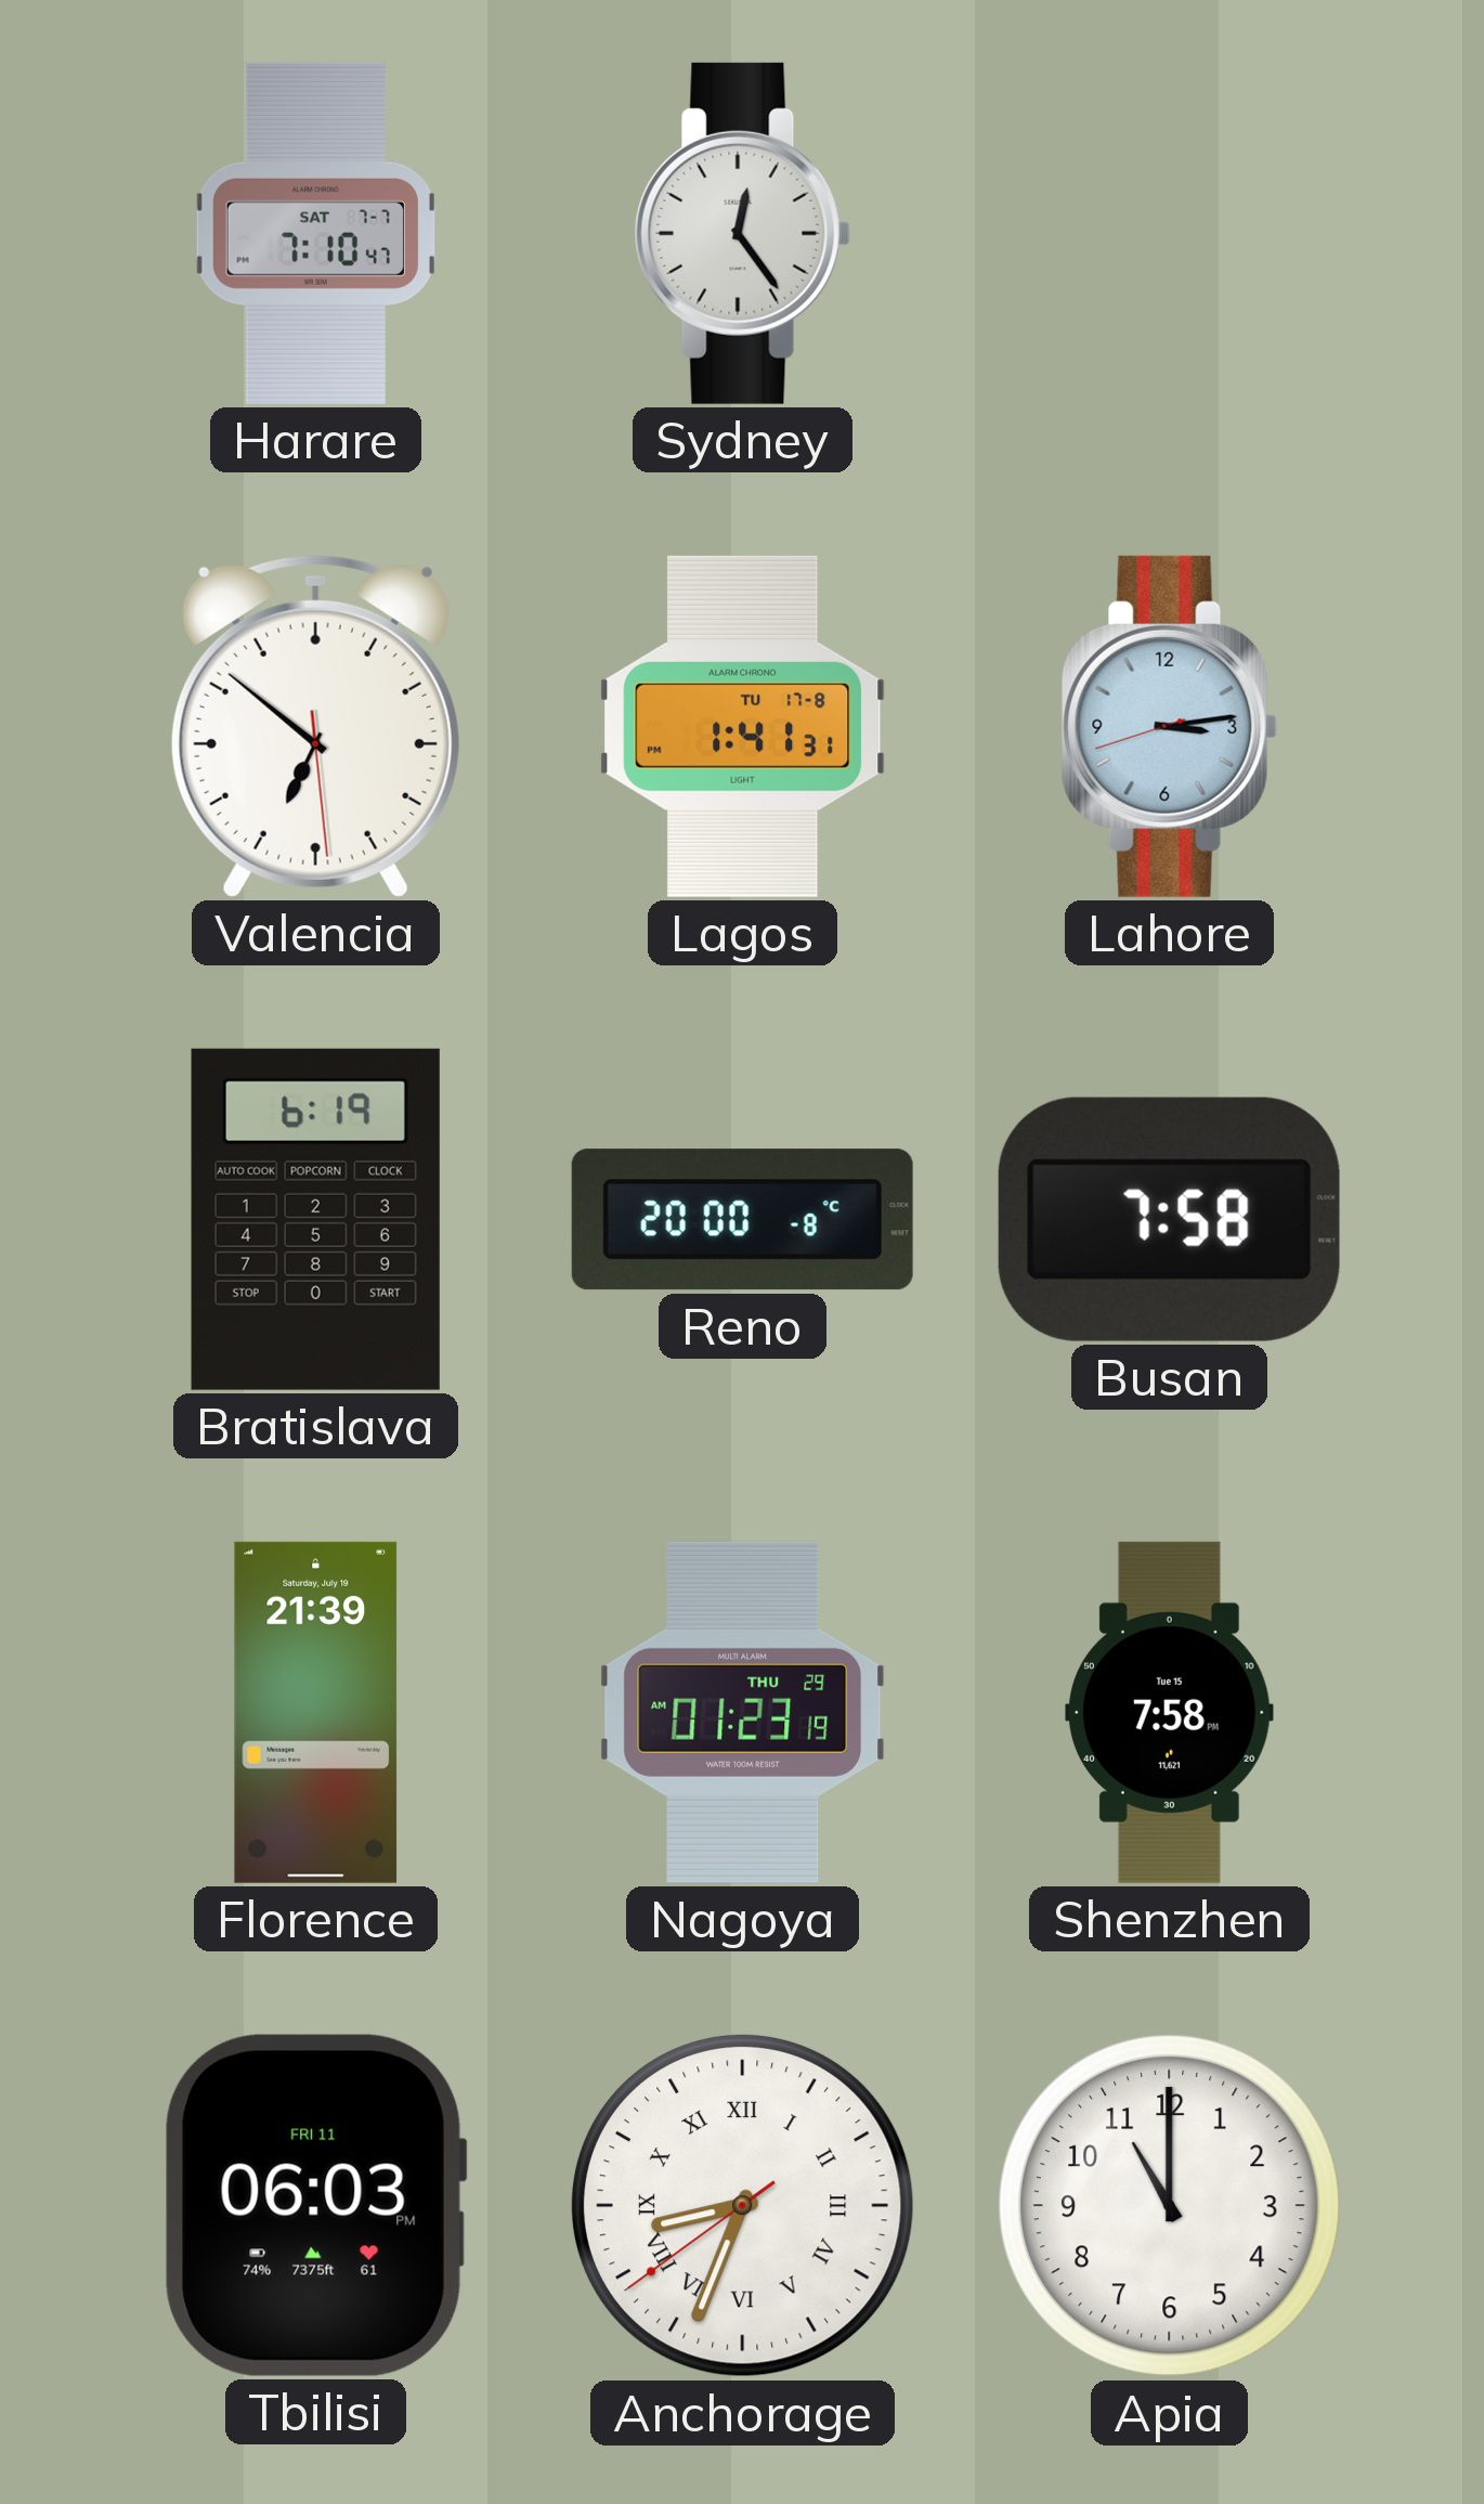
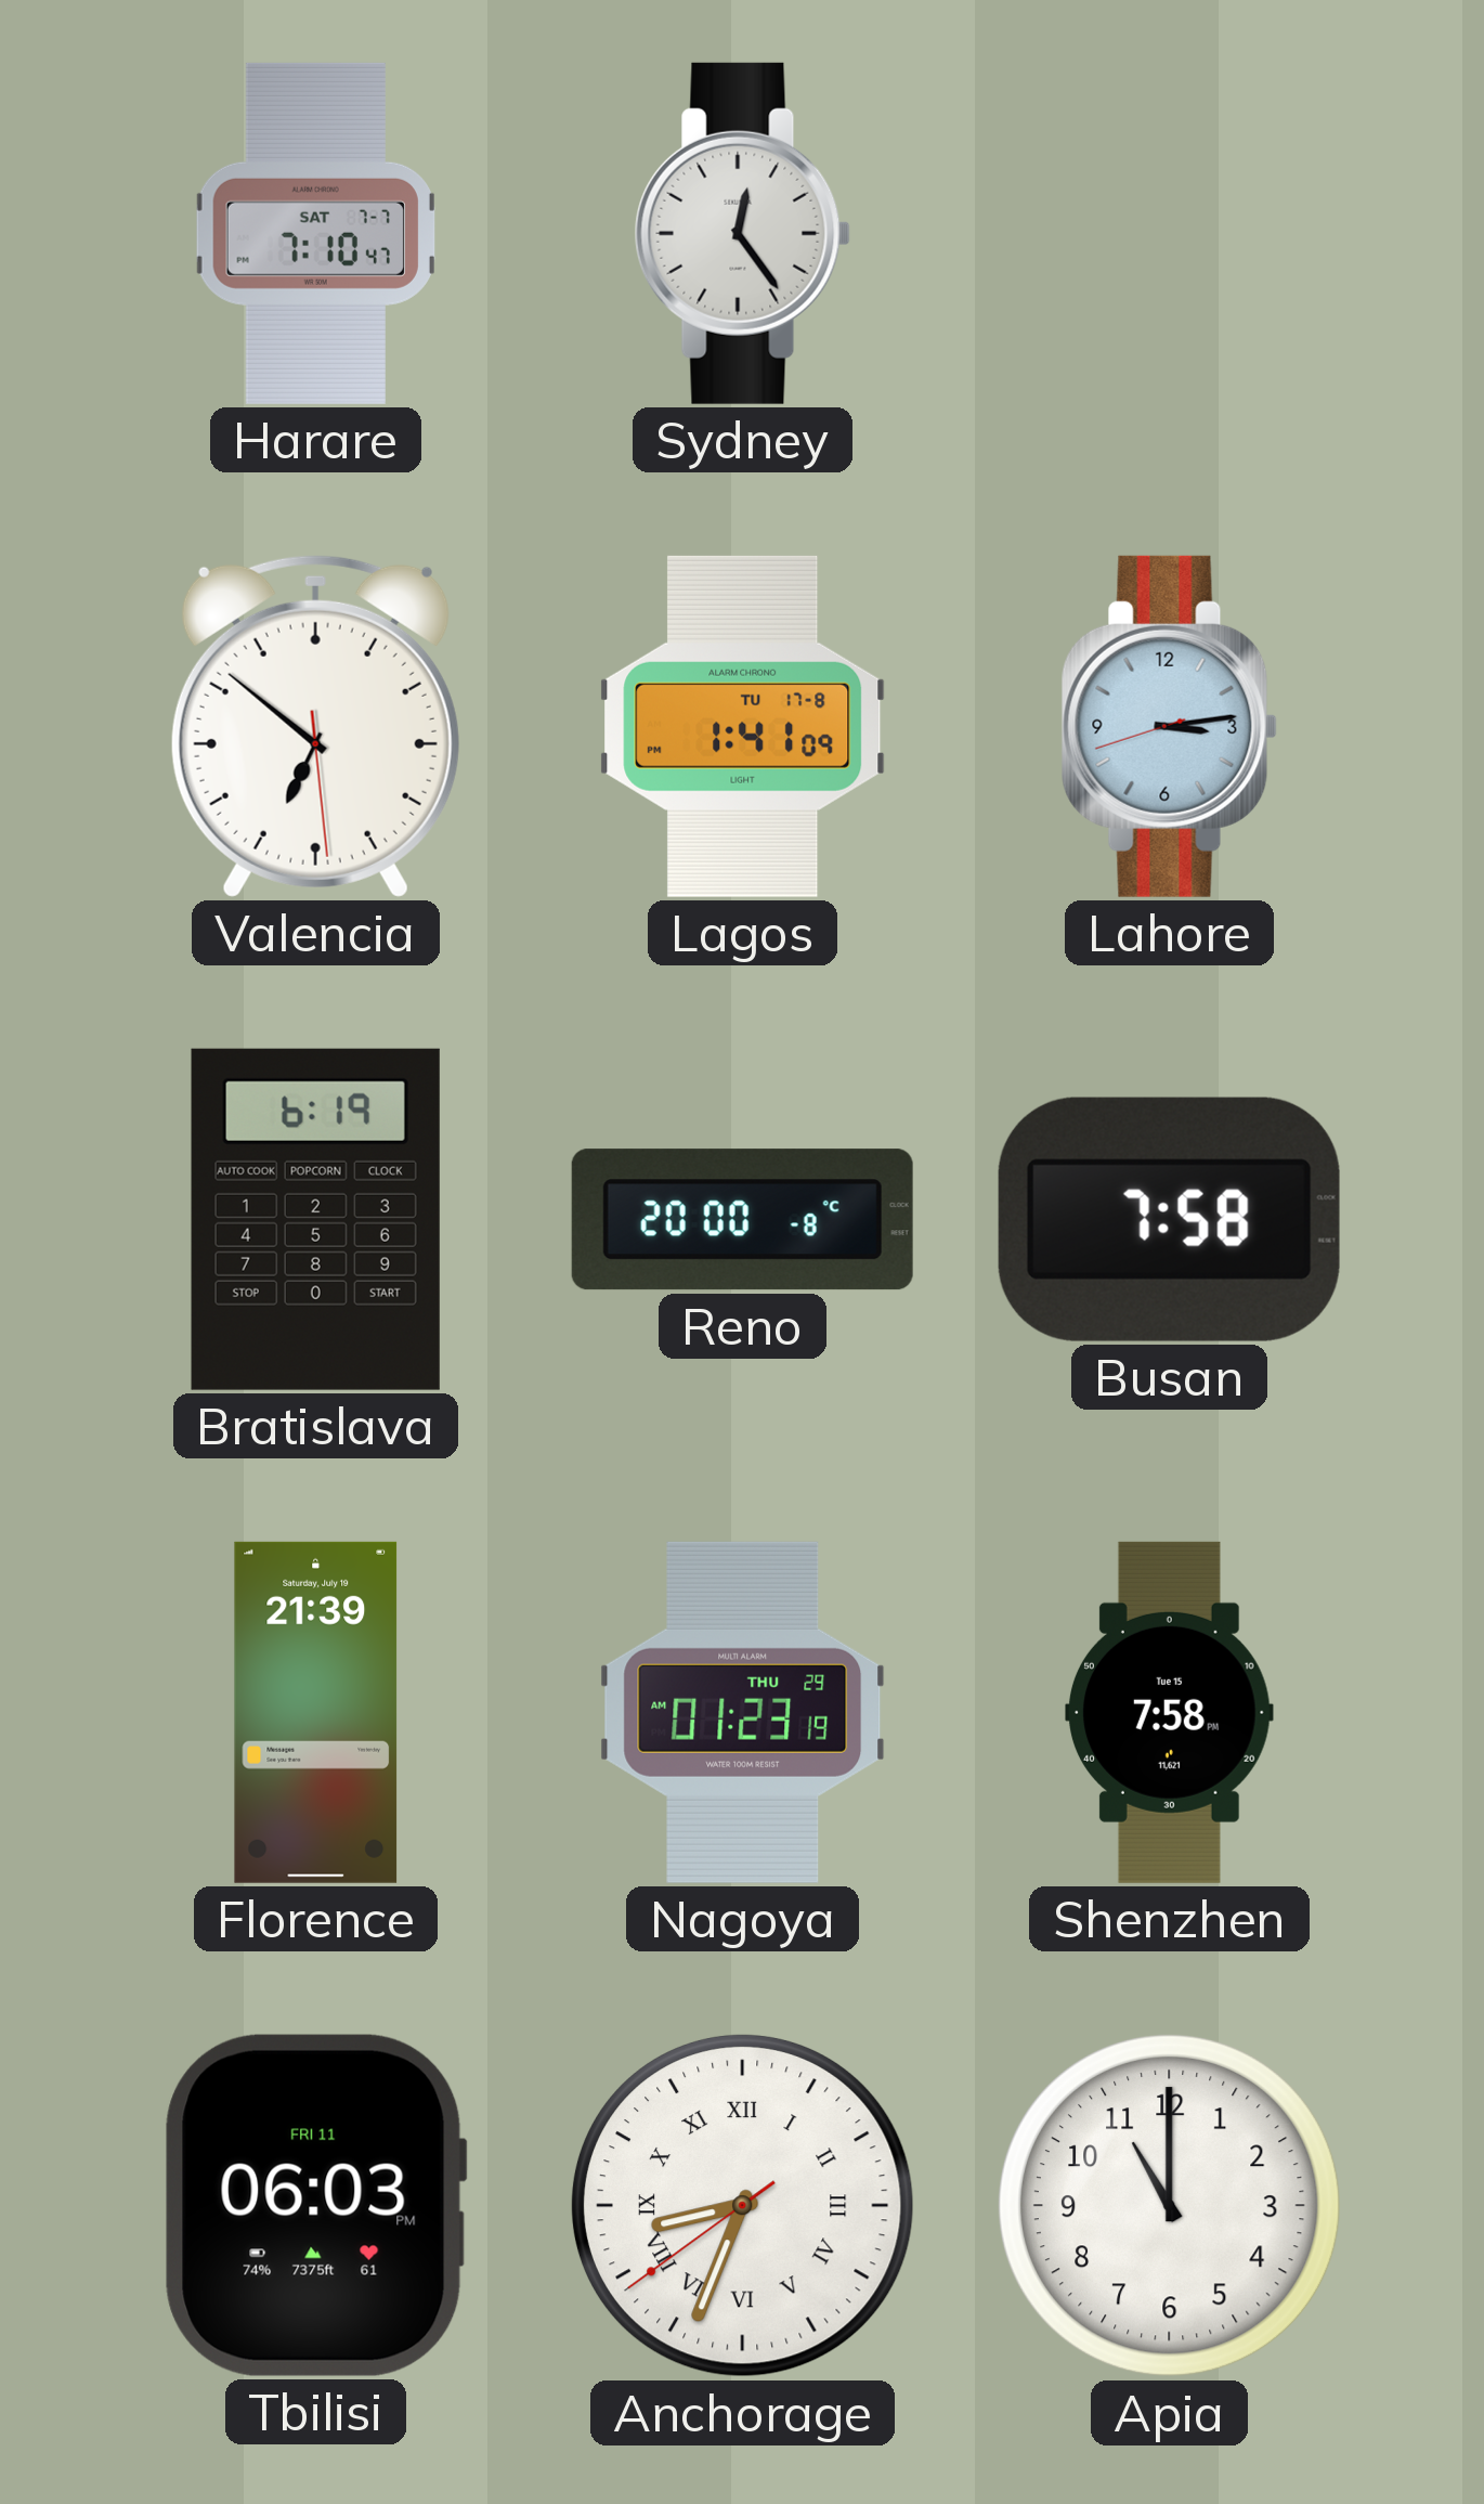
Lagos: 1:41:31 -> 1:41:09
